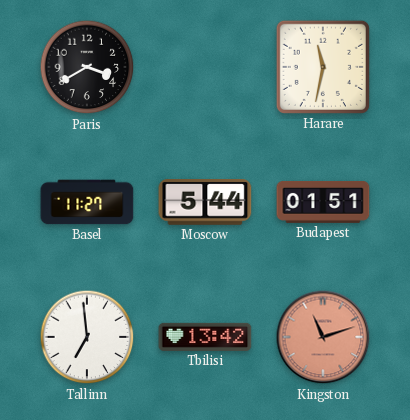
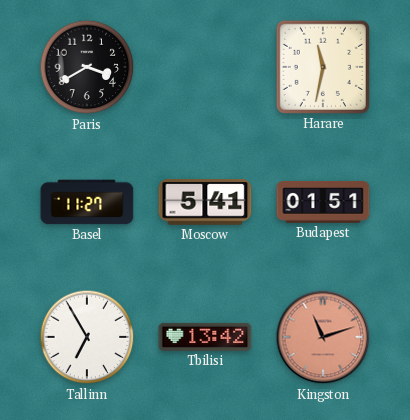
Moscow: 5:44 -> 5:41
Tallinn: 6:59 -> 6:55
